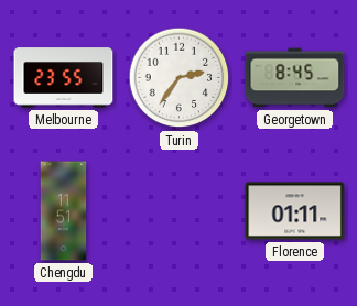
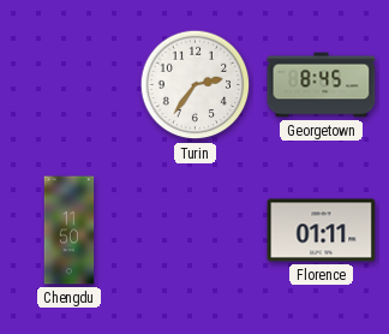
Melbourne: 23:55 -> none
Chengdu: 11:51 -> 11:50
